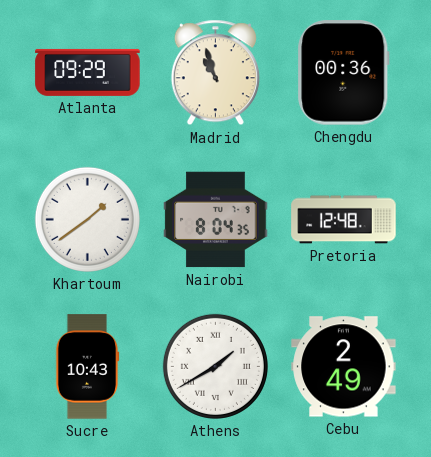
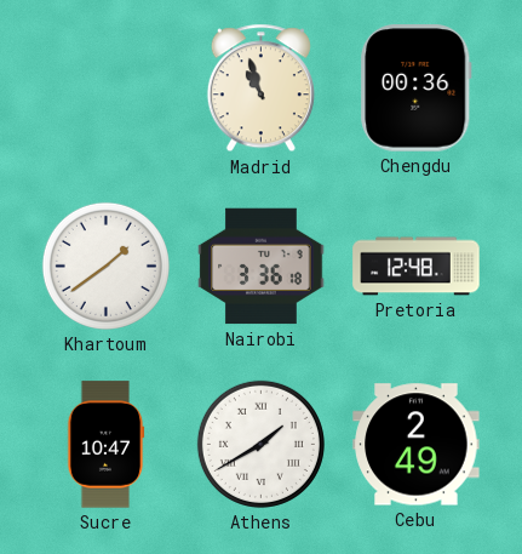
Atlanta: 09:29 -> none
Nairobi: 8:04 -> 3:36
Sucre: 10:43 -> 10:47
